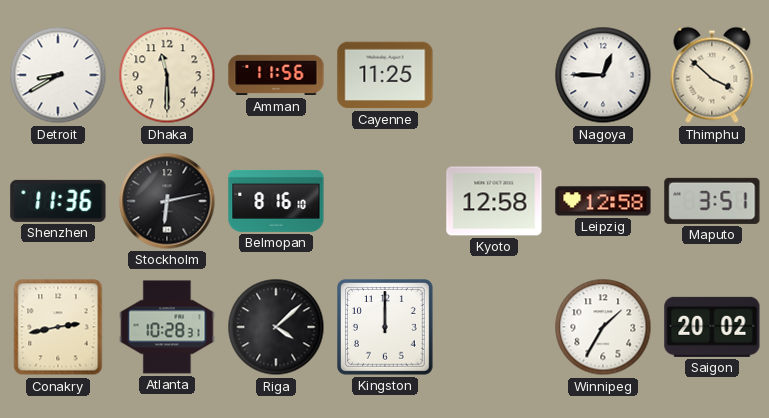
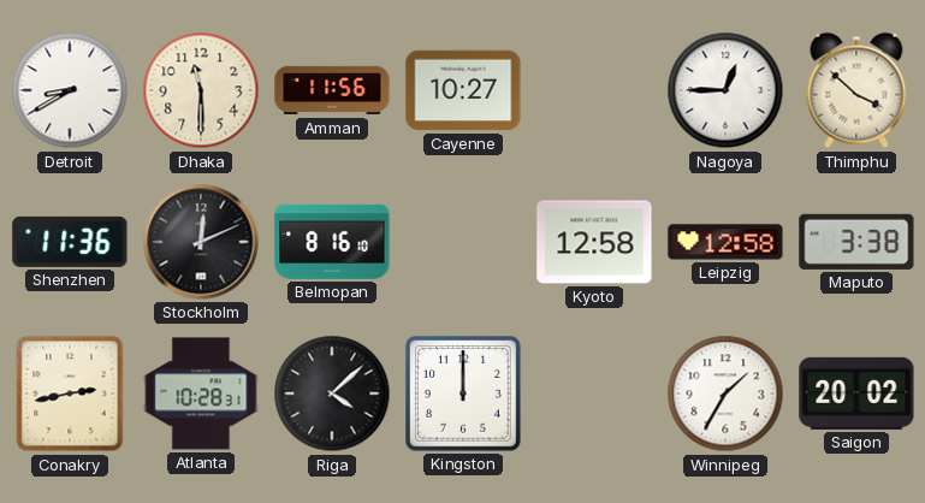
Cayenne: 11:25 -> 10:27
Stockholm: 6:13 -> 12:11
Maputo: 3:51 -> 3:38
